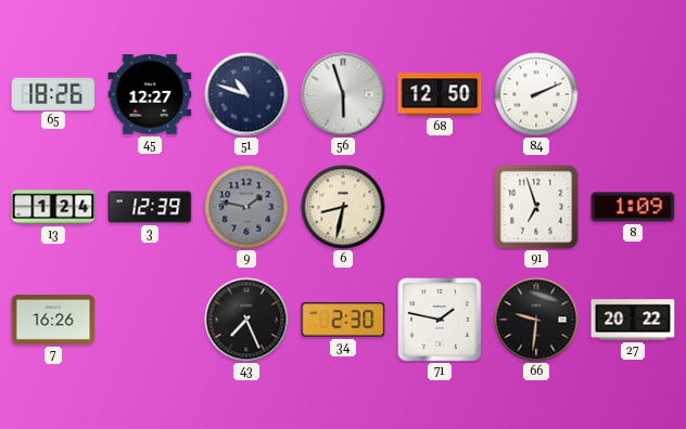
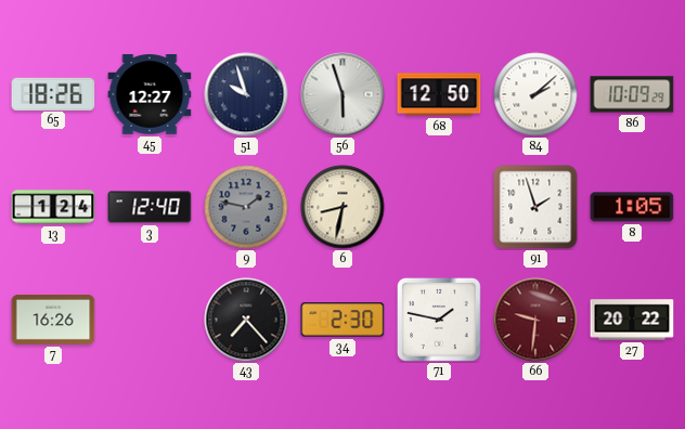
51: 10:48 -> 9:57
84: 2:11 -> 2:08
86: none -> 10:09
3: 12:39 -> 12:40
91: 6:57 -> 1:57
8: 1:09 -> 1:05
43: 7:26 -> 7:23
66 dial: black -> burgundy
